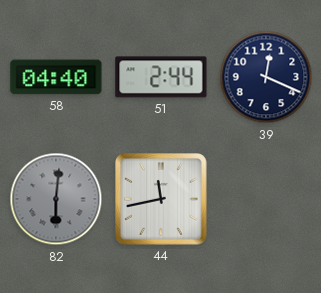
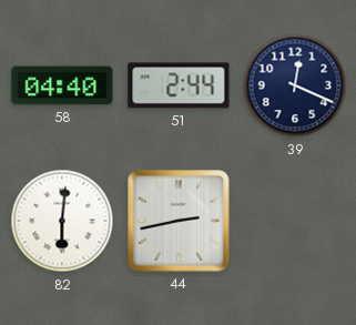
82 dial: grey -> white
44: 11:43 -> 2:43
